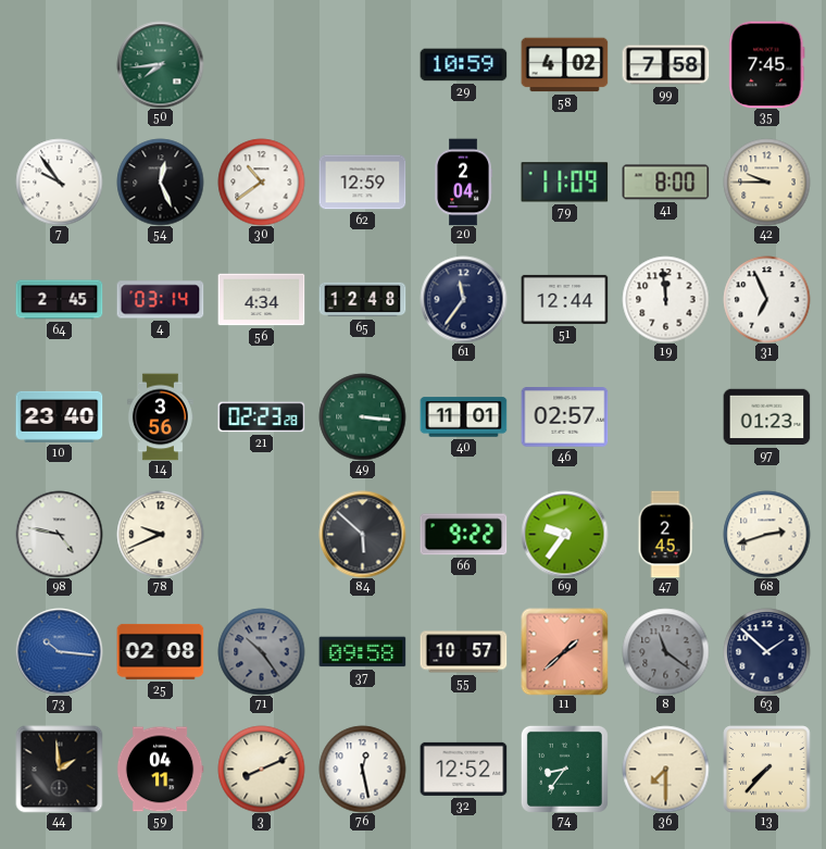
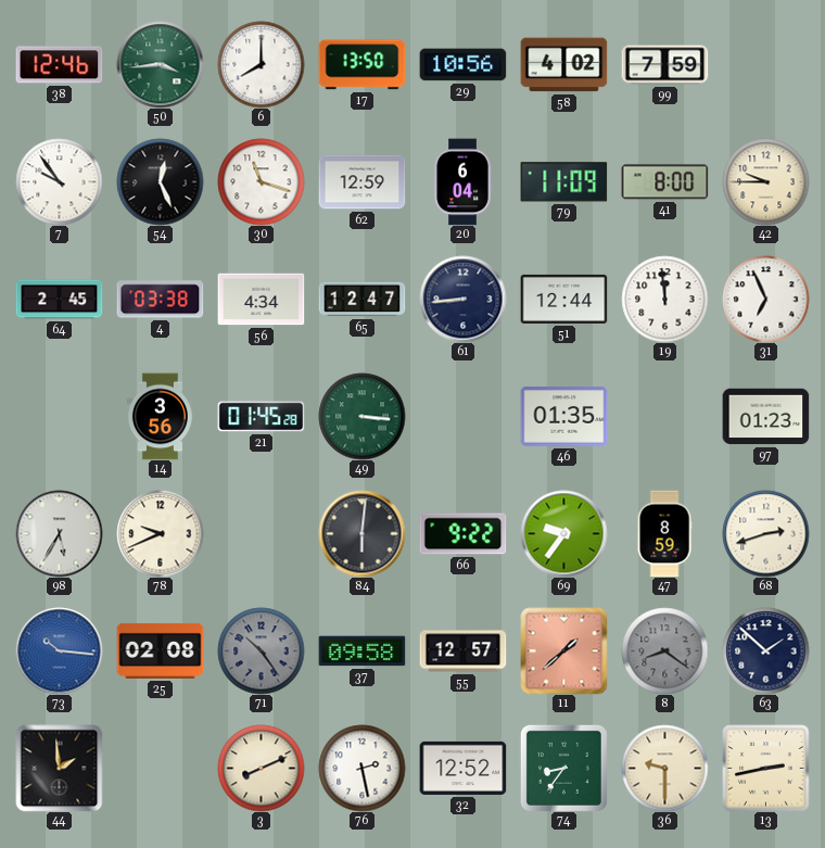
38: none -> 12:46
50: 7:44 -> 3:44
6: none -> 8:00
17: none -> 13:50
29: 10:59 -> 10:56
99: 7:58 -> 7:59
35: 7:45 -> none
30: 10:39 -> 11:18
20: 2:04 -> 6:04
4: 03:14 -> 03:38
65: 12:48 -> 12:47
61: 11:36 -> 8:44
10: 23:40 -> none
21: 02:23 -> 01:45
40: 11:01 -> none
46: 02:57 -> 01:35
98: 4:47 -> 5:35
84: 5:52 -> 6:01
47: 2:45 -> 8:59
55: 10:57 -> 12:57
8: 11:21 -> 8:21
59: 04:11 -> none
76: 12:28 -> 2:28
36: 7:30 -> 9:30
13: 7:37 -> 2:43
